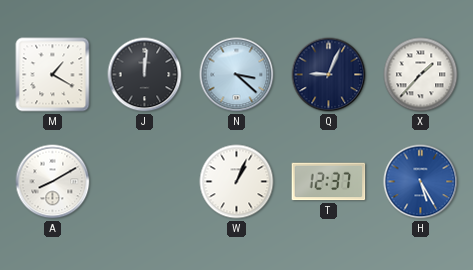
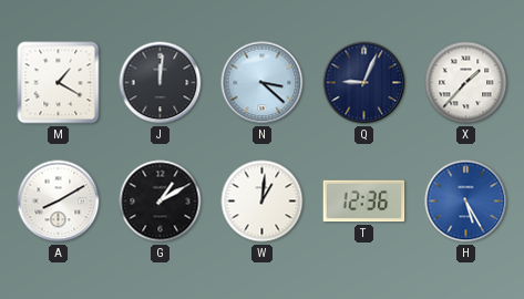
G: none -> 1:10
W: 1:04 -> 1:01
T: 12:37 -> 12:36
